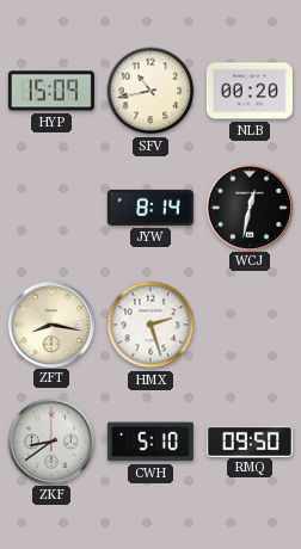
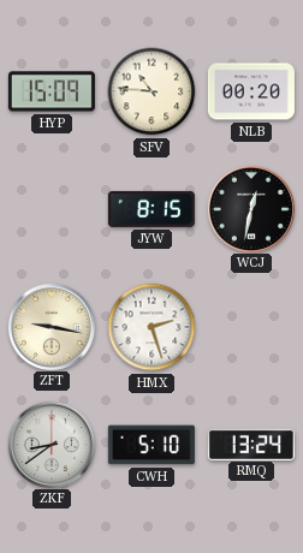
SFV: 10:43 -> 10:46
JYW: 8:14 -> 8:15
ZFT: 8:17 -> 9:17
RMQ: 09:50 -> 13:24
